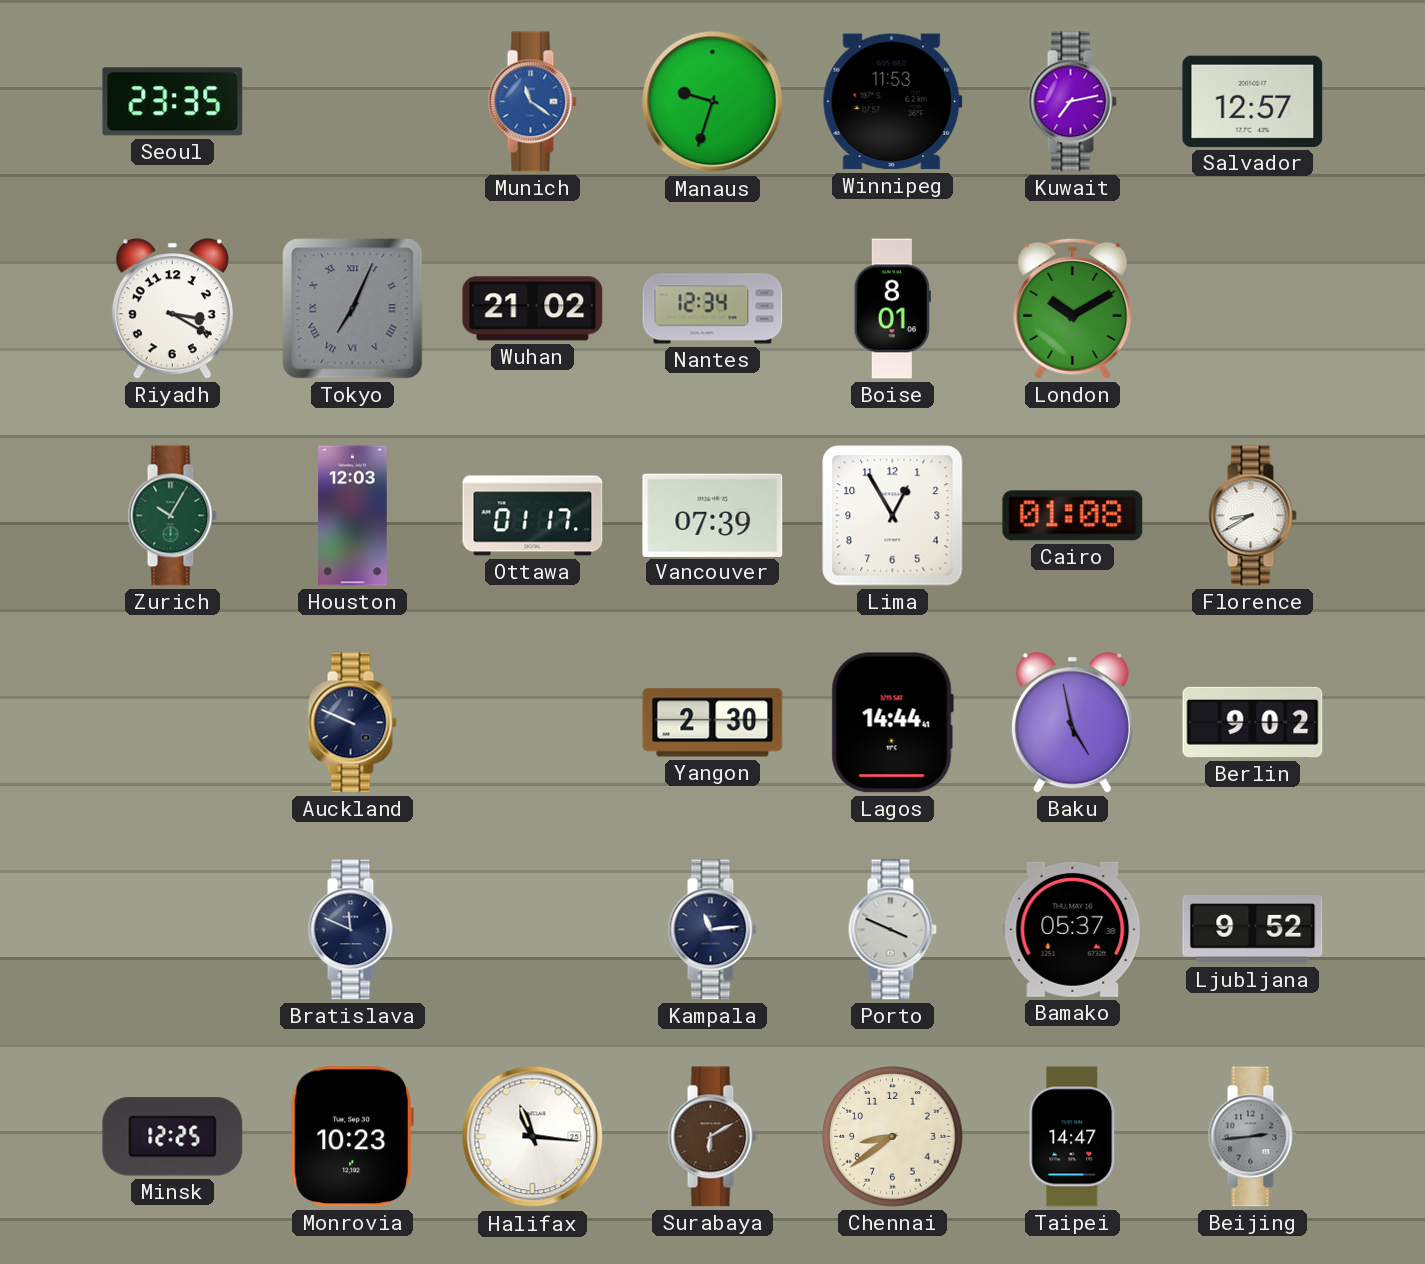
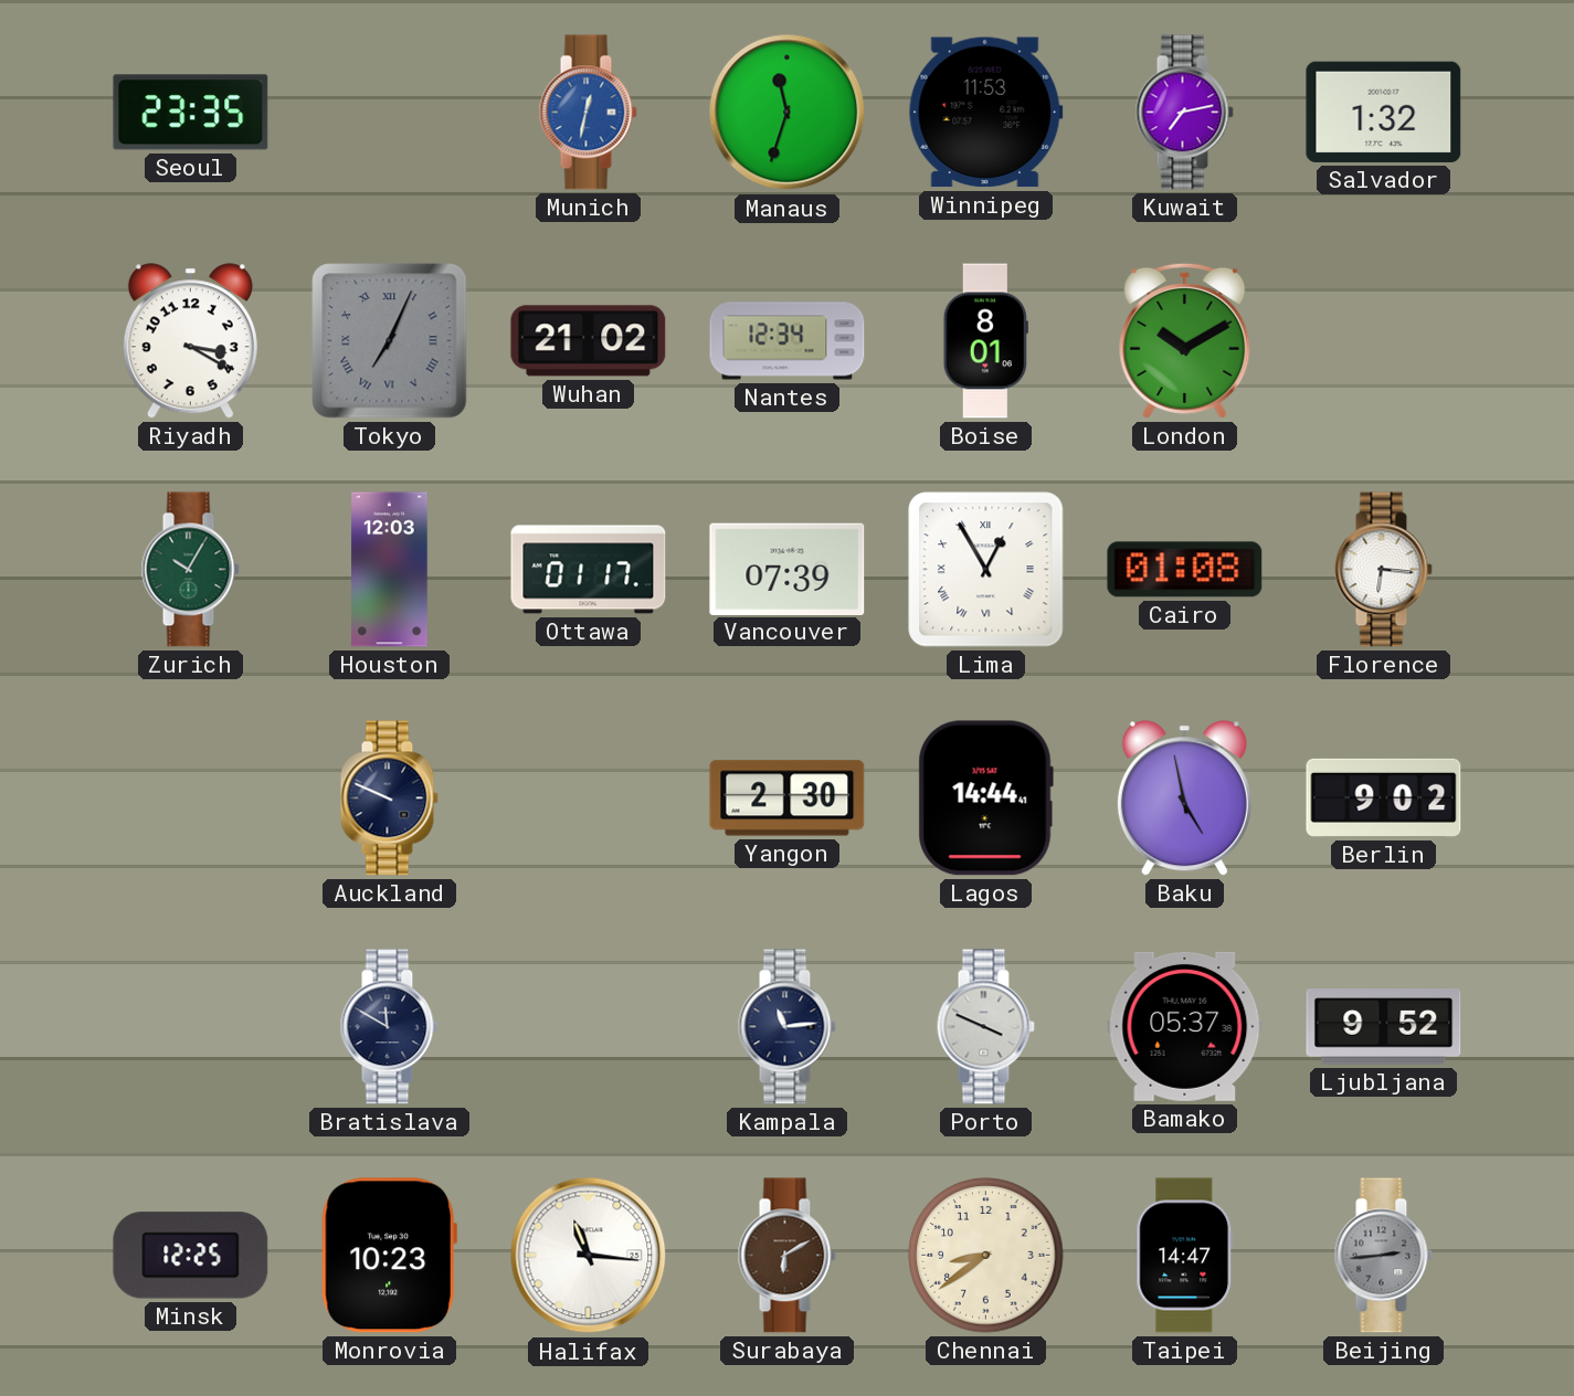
Munich: 11:21 -> 12:32
Manaus: 9:33 -> 11:33
Salvador: 12:57 -> 1:32
Lima numerals: Arabic -> Roman
Florence: 8:40 -> 6:16
Bratislava: 11:49 -> 11:50
